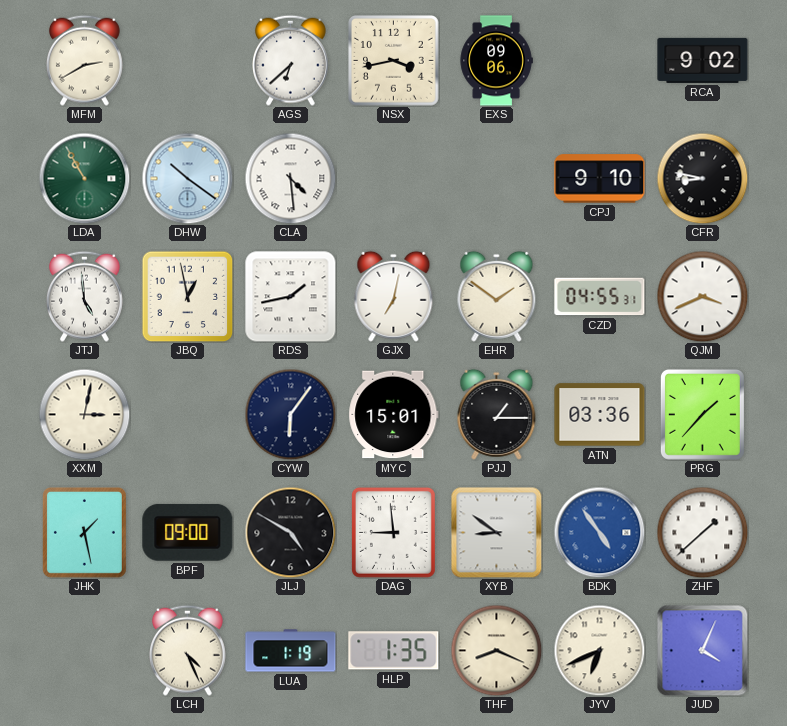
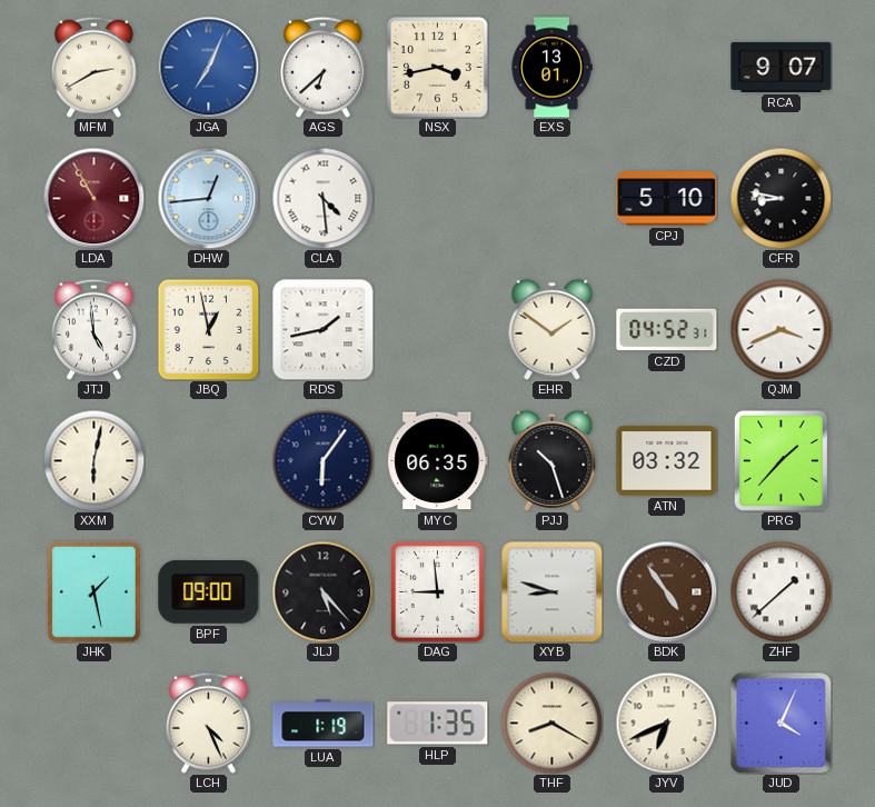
JGA: none -> 7:04
EXS: 09:06 -> 13:01
RCA: 9:02 -> 9:07
LDA dial: green -> burgundy
DHW: 10:21 -> 12:44
CPJ: 9:10 -> 5:10
GJX: 7:02 -> none
CZD: 04:55 -> 04:52
XXM: 3:02 -> 6:02
MYC: 15:01 -> 06:35
PJJ: 1:15 -> 10:27
ATN: 03:36 -> 03:32
JLJ: 4:50 -> 5:23
XYB: 8:51 -> 8:48
BDK dial: blue -> brown
THF: 8:19 -> 8:20
